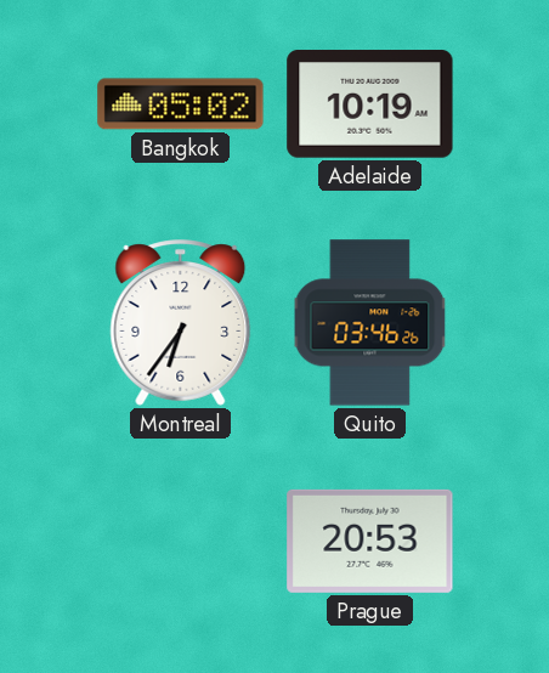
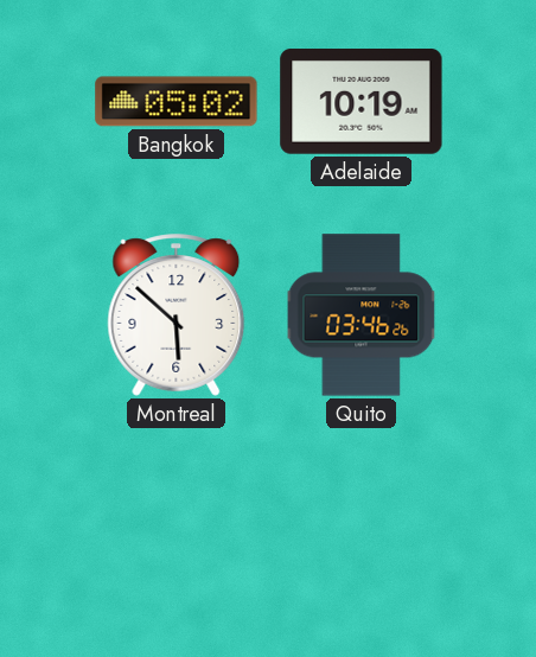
Montreal: 6:36 -> 5:52
Prague: 20:53 -> none
